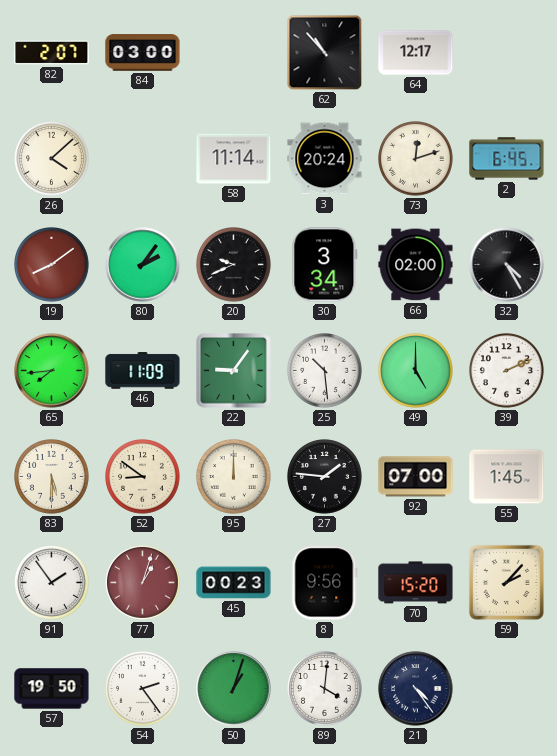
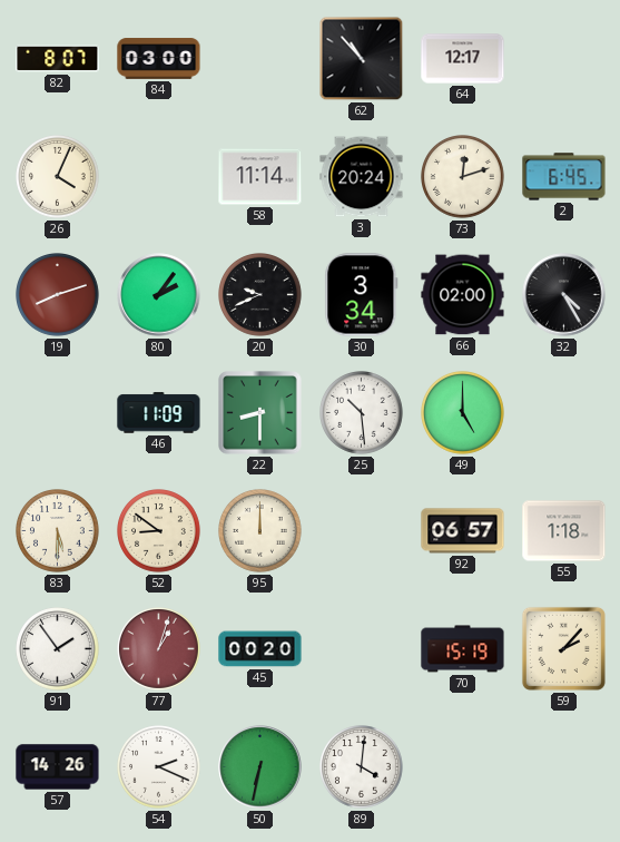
82: 2:07 -> 8:07
26: 4:08 -> 4:04
19: 8:09 -> 8:12
65: 7:44 -> none
22: 9:06 -> 8:30
39: 2:11 -> none
27: 1:46 -> none
92: 07:00 -> 06:57
55: 1:45 -> 1:18
45: 00:23 -> 00:20
8: 9:56 -> none
70: 15:20 -> 15:19
57: 19:50 -> 14:26
54: 2:24 -> 2:19
50: 1:03 -> 6:32
21: 4:24 -> none
